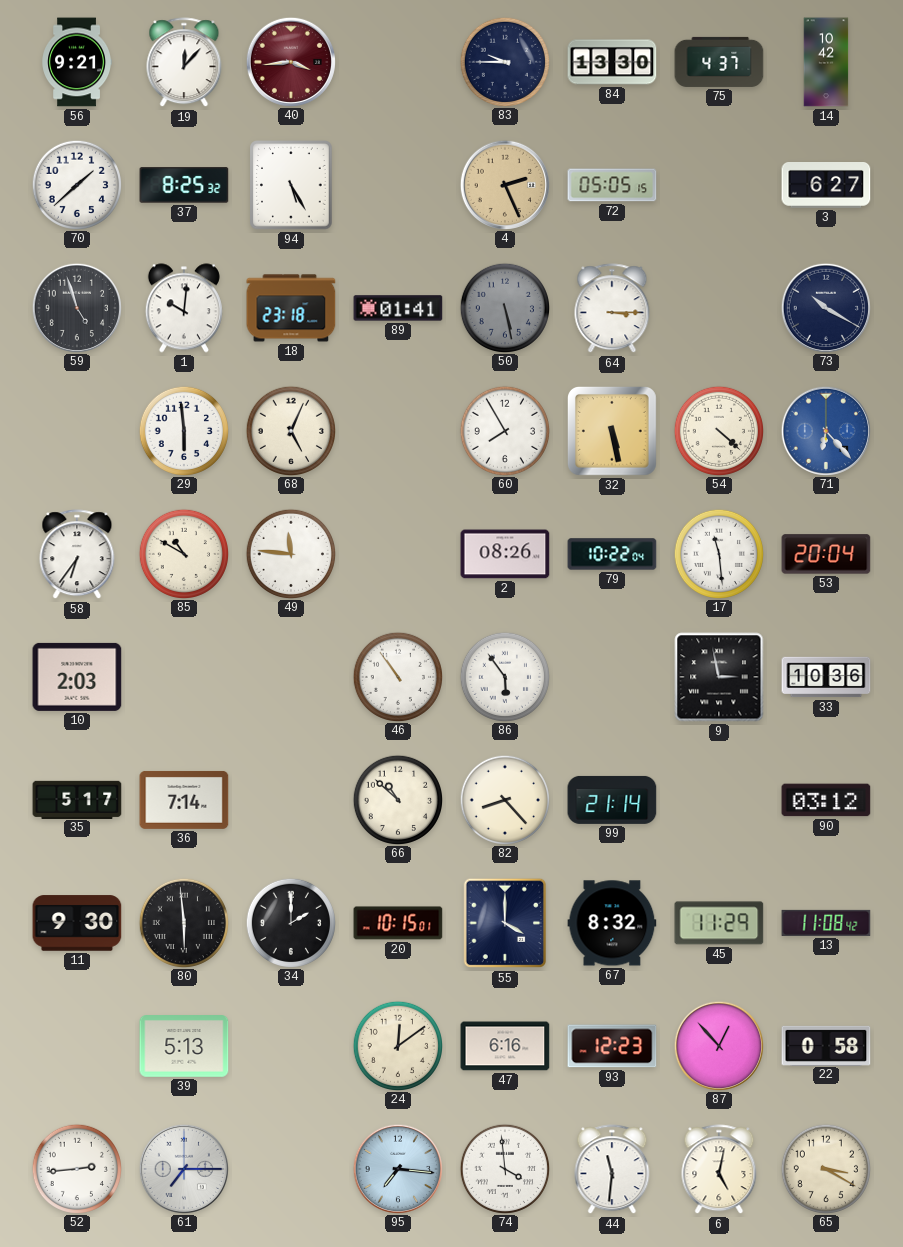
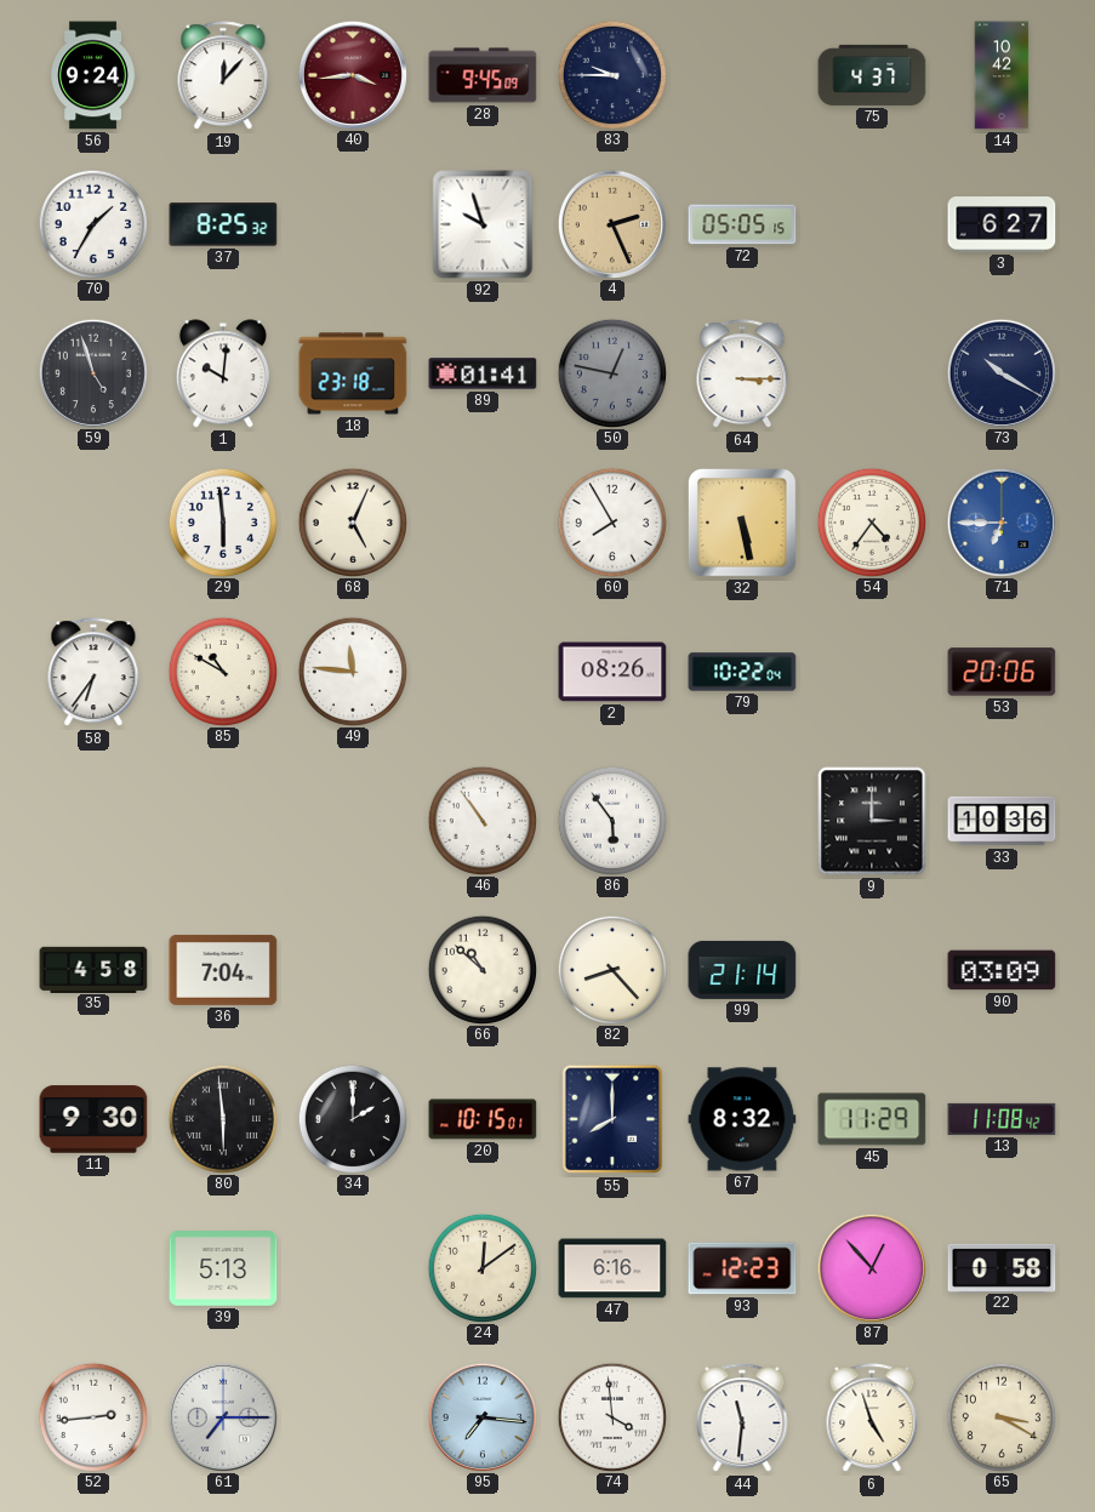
56: 9:21 -> 9:24
28: none -> 9:45
84: 13:30 -> none
70: 1:38 -> 1:35
94: 5:25 -> none
92: none -> 9:57
50: 5:28 -> 12:47
54: 4:22 -> 4:36
71: 6:23 -> 6:45
17: 11:29 -> none
53: 20:04 -> 20:06
10: 2:03 -> none
9: 2:58 -> 3:00
35: 5:17 -> 4:58
36: 7:14 -> 7:04
90: 03:12 -> 03:09
55: 4:00 -> 8:00
6: 5:02 -> 4:57
